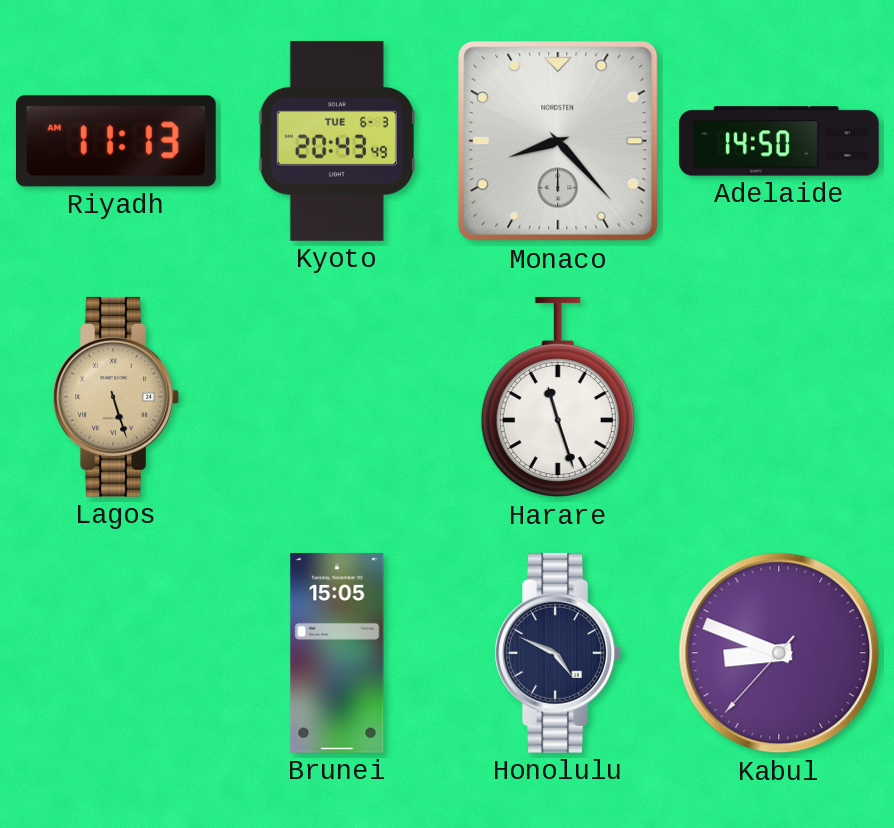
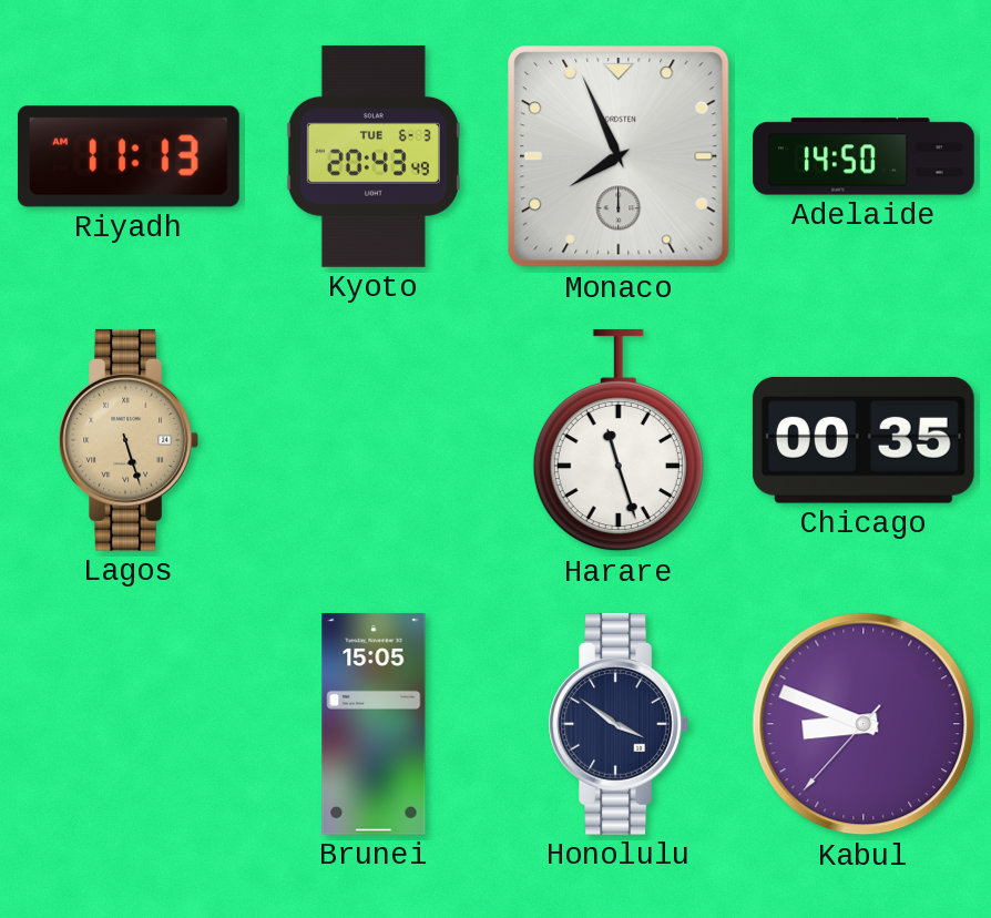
Monaco: 8:23 -> 7:56
Chicago: none -> 00:35
Honolulu: 4:49 -> 3:51
